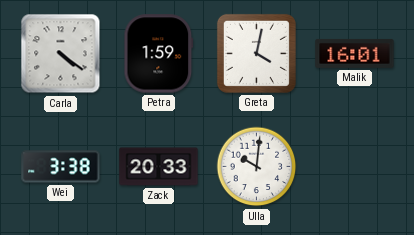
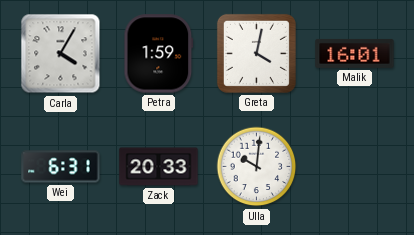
Carla: 4:21 -> 4:05
Wei: 3:38 -> 6:31
